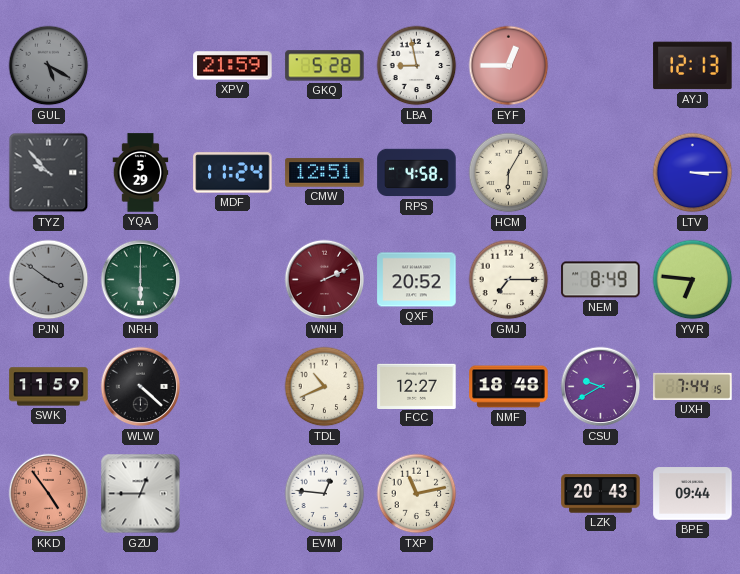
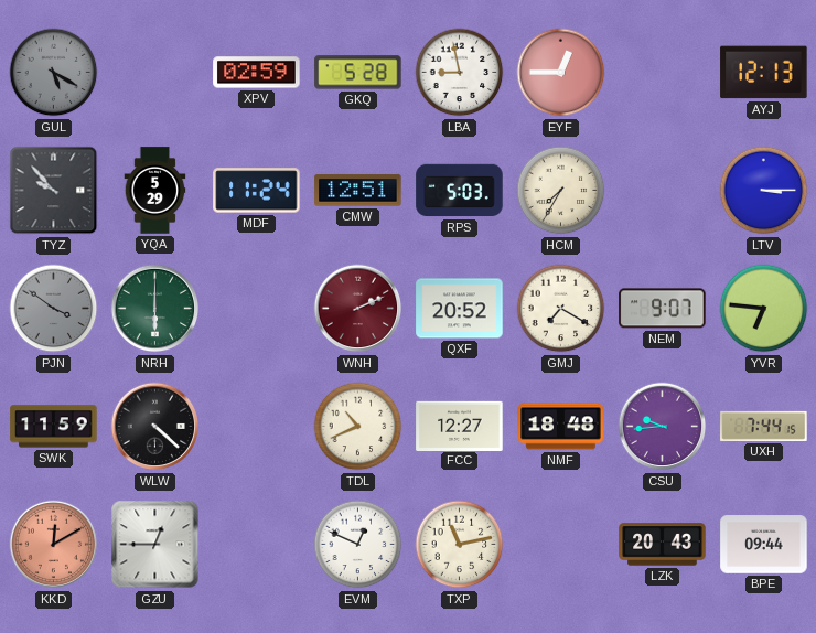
XPV: 21:59 -> 02:59
RPS: 4:58 -> 5:03
HCM: 6:05 -> 7:35
GMJ: 7:15 -> 7:20
NEM: 8:49 -> 9:07
CSU: 9:40 -> 9:44
KKD: 4:54 -> 12:10
EVM: 12:46 -> 12:49
